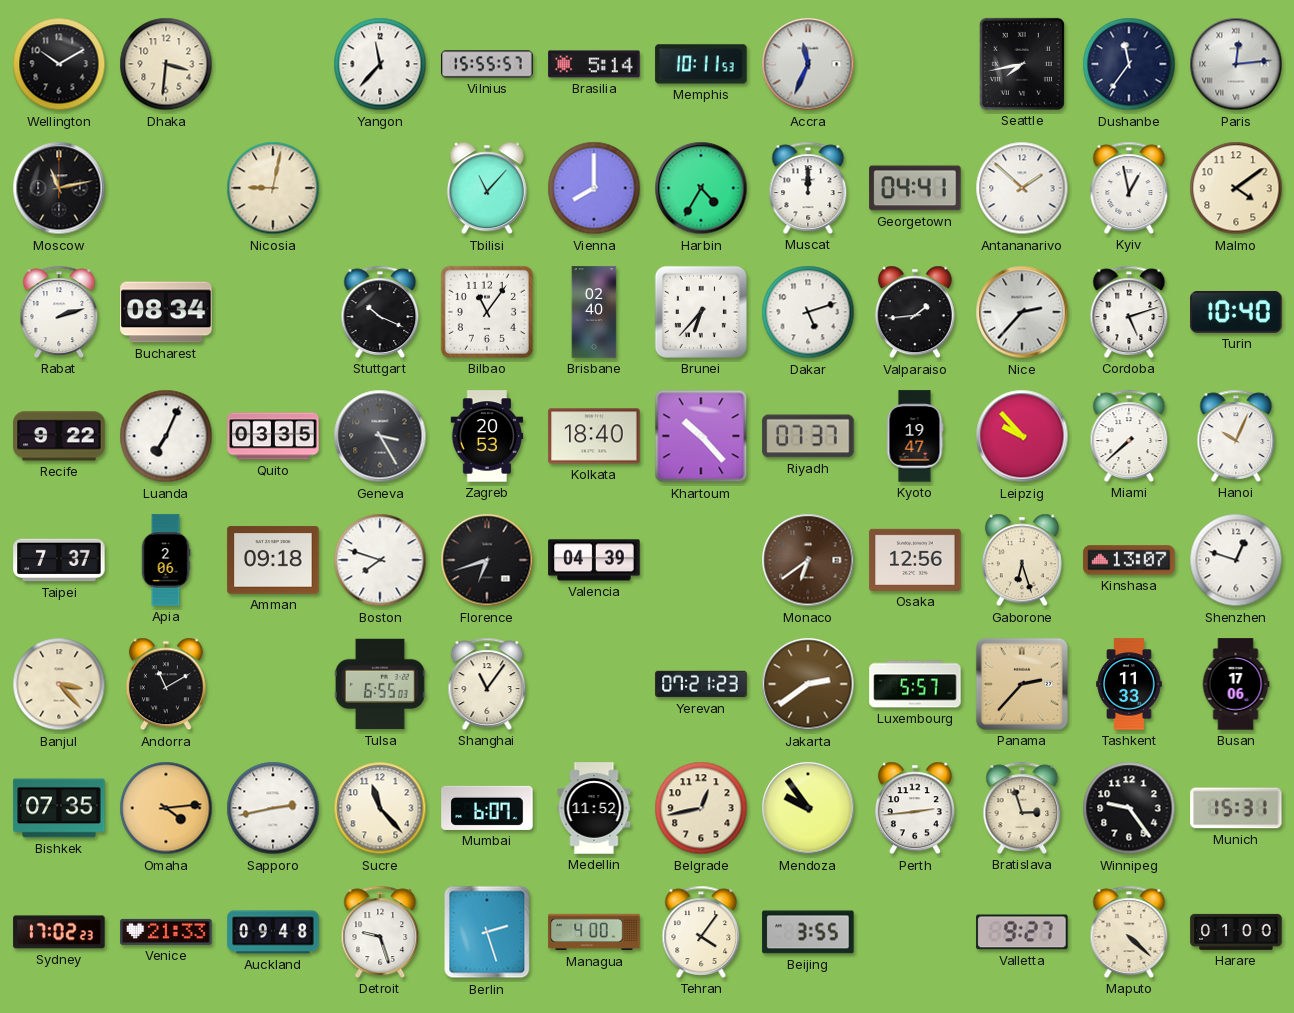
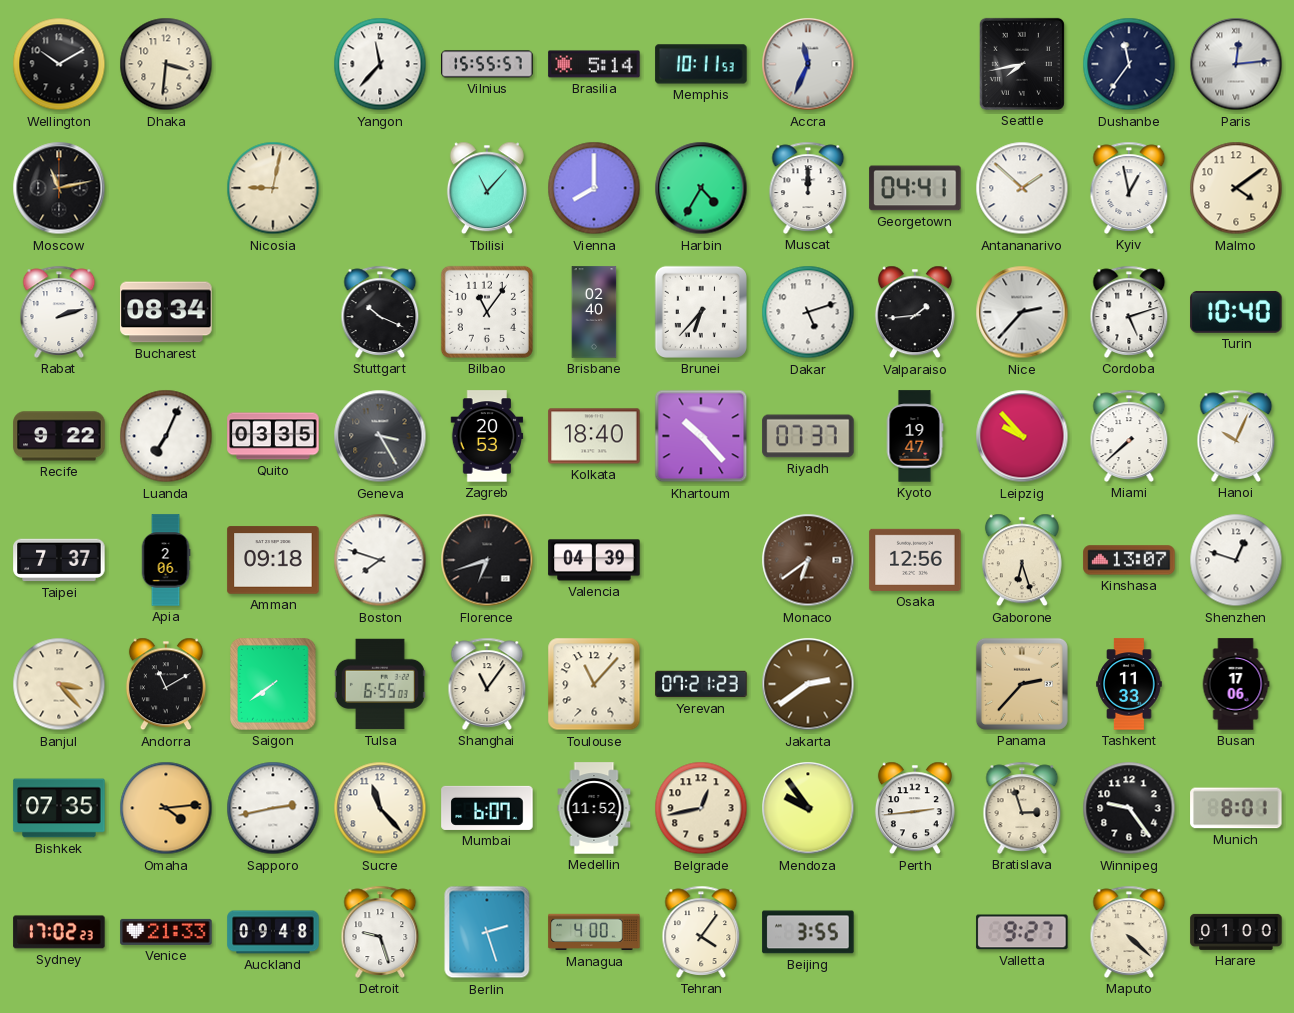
Saigon: none -> 7:39
Toulouse: none -> 11:07
Luxembourg: 5:57 -> none
Munich: 15:31 -> 8:01
